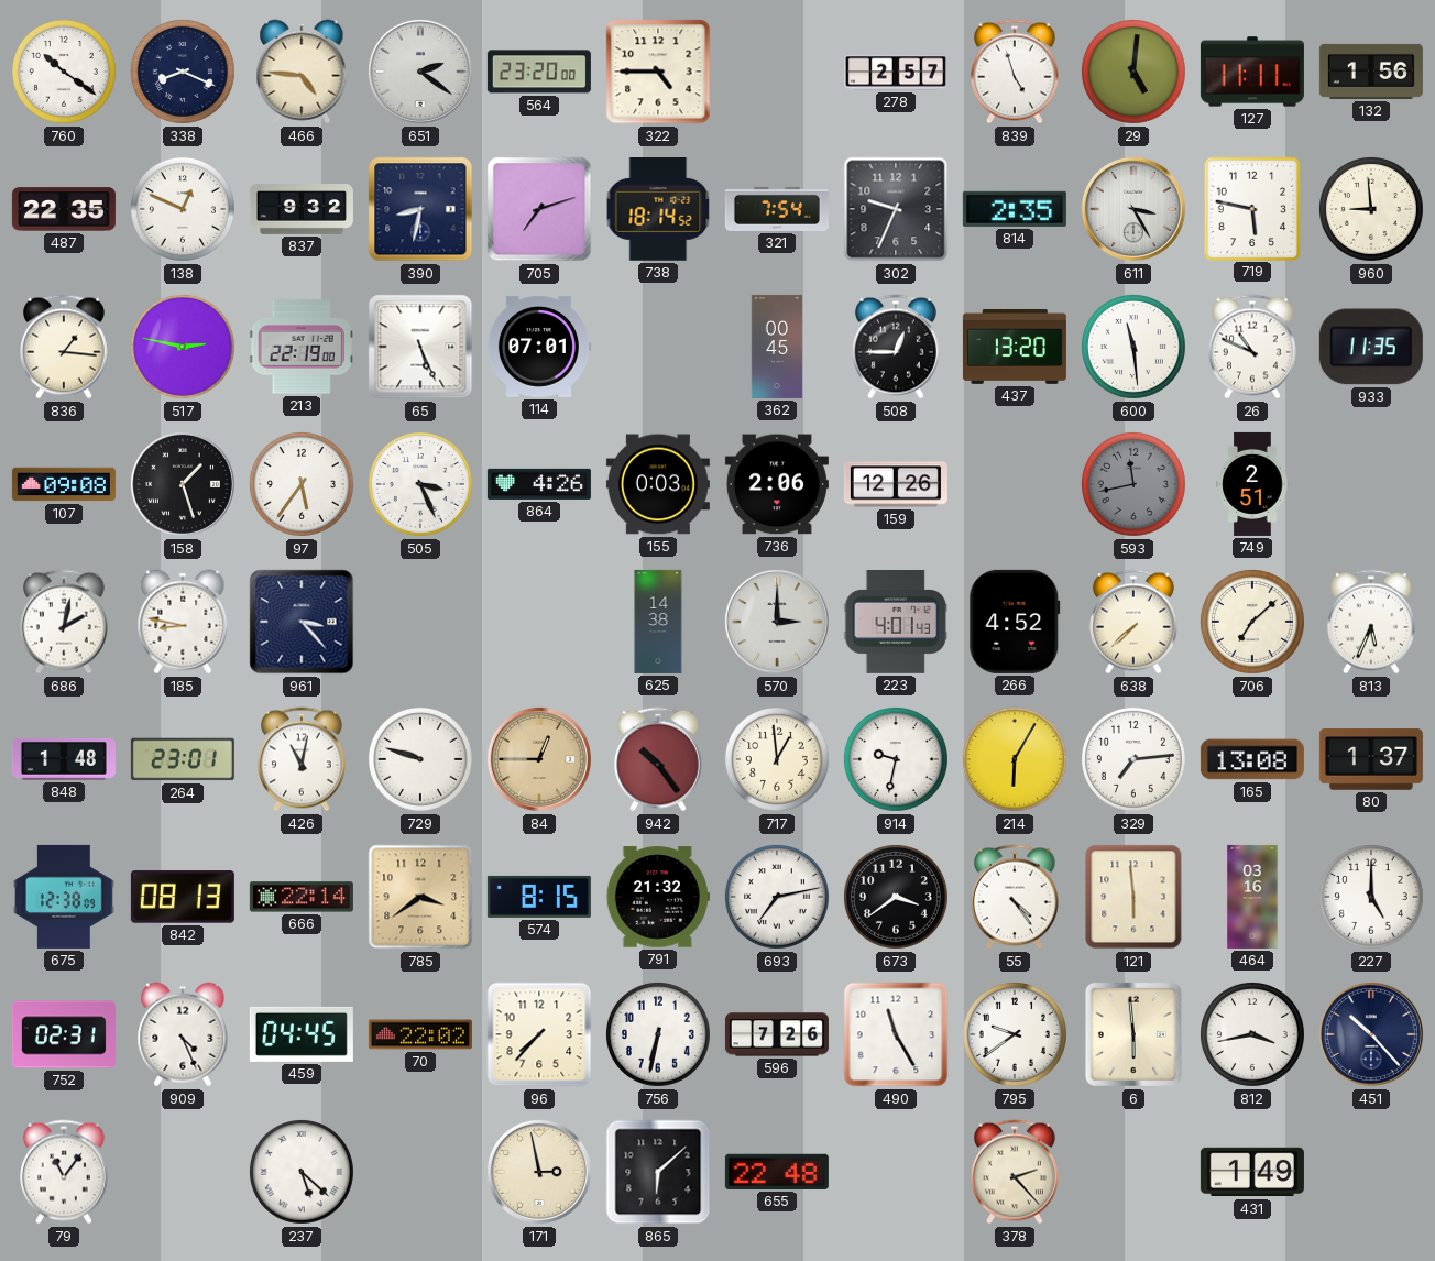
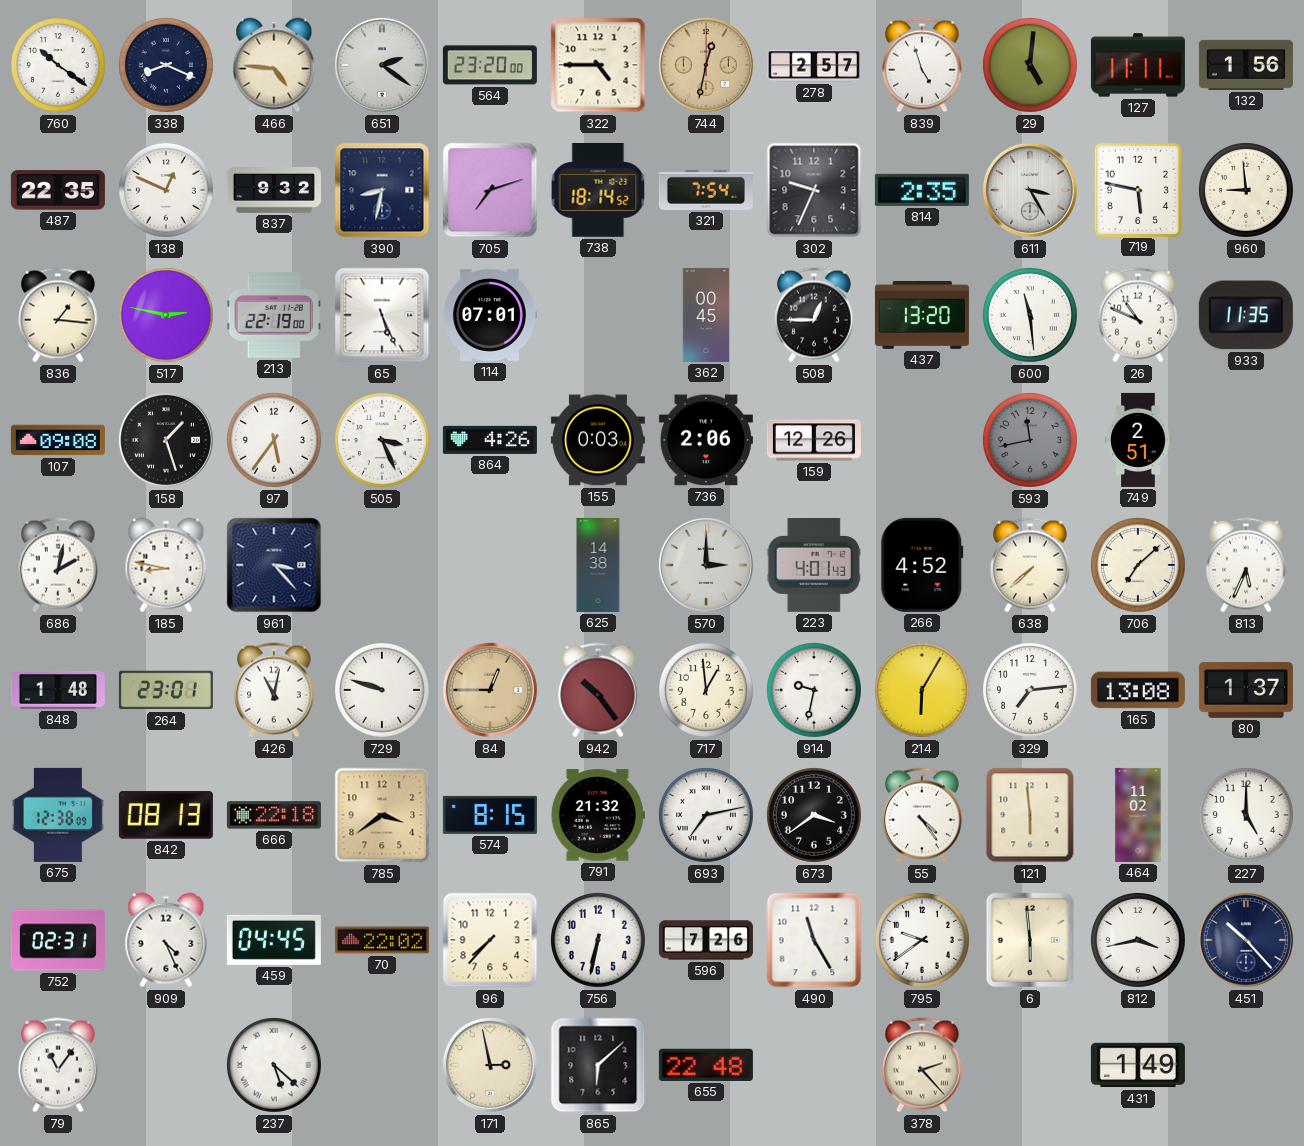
744: none -> 12:32
666: 22:14 -> 22:18
464: 03:16 -> 11:02
